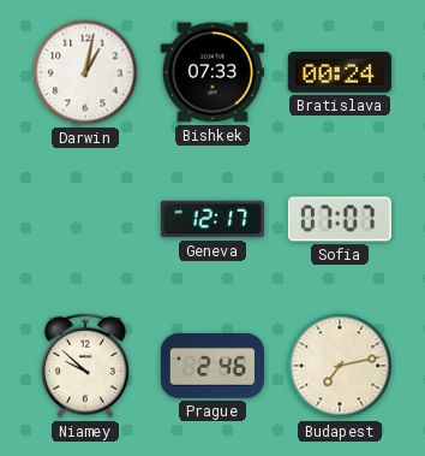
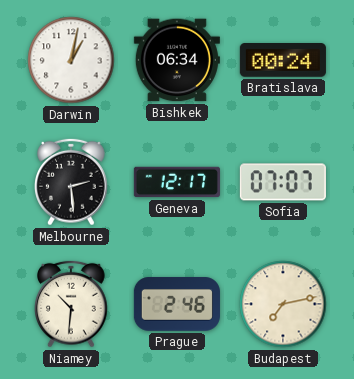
Bishkek: 07:33 -> 06:34
Melbourne: none -> 2:29
Niamey: 9:52 -> 10:31
